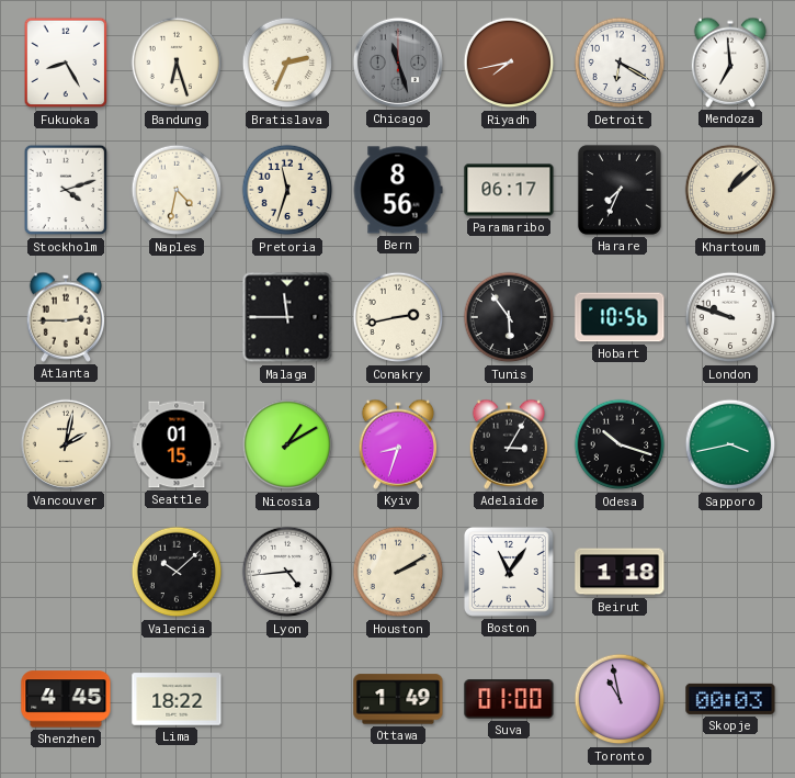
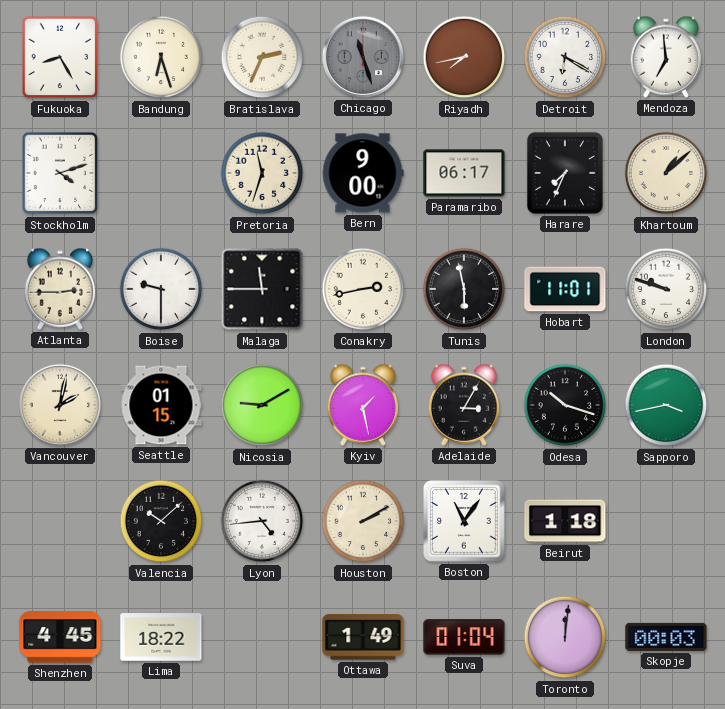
Naples: 4:32 -> none
Bern: 8:56 -> 9:00
Boise: none -> 9:30
Tunis: 5:54 -> 5:58
Hobart: 10:56 -> 11:01
Nicosia: 1:10 -> 9:10
Kyiv: 8:33 -> 1:28
Suva: 01:00 -> 01:04
Toronto: 10:58 -> 12:01
